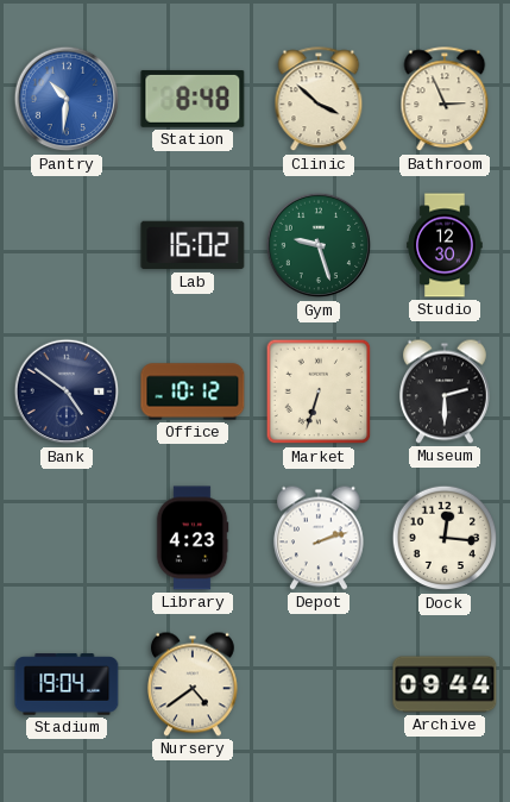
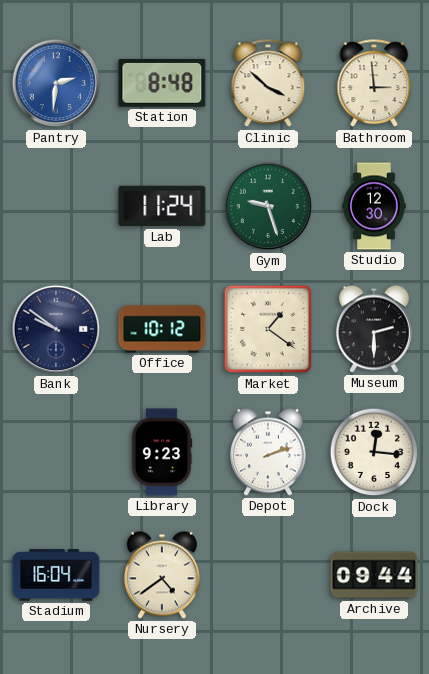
Pantry: 10:31 -> 2:31
Bathroom: 2:56 -> 2:59
Lab: 16:02 -> 11:24
Bank: 4:51 -> 9:51
Market: 6:33 -> 1:21
Library: 4:23 -> 9:23
Stadium: 19:04 -> 16:04
